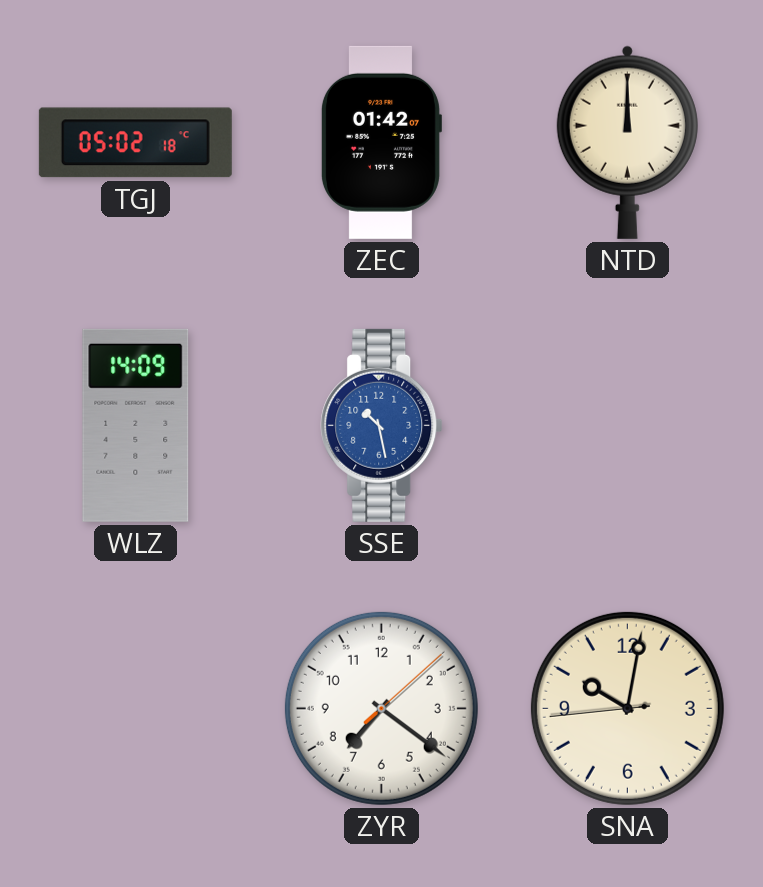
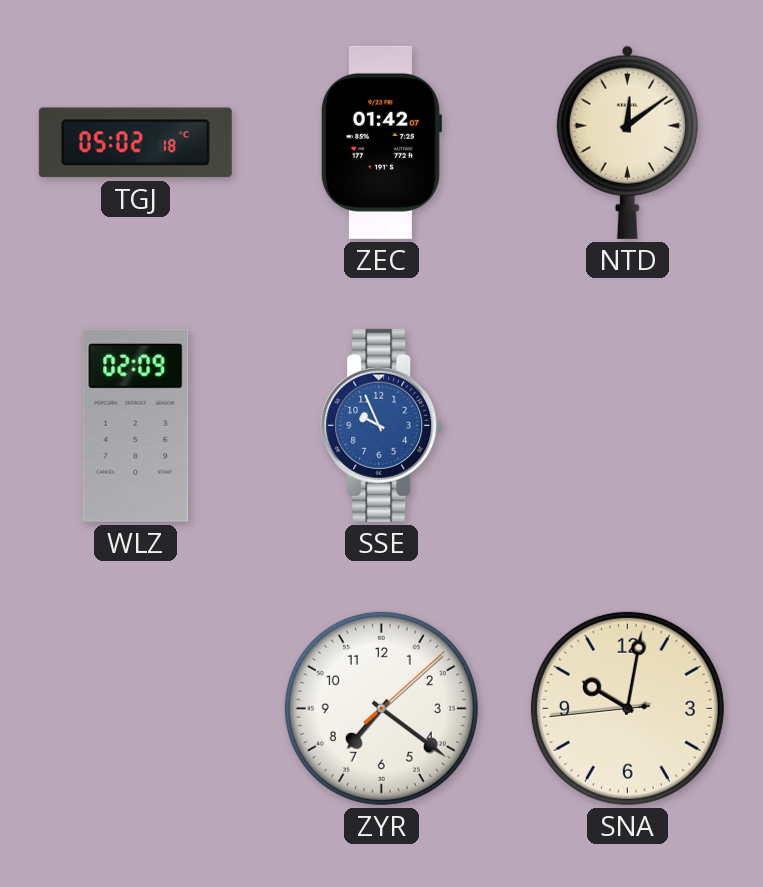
NTD: 12:00 -> 12:09
WLZ: 14:09 -> 02:09
SSE: 10:28 -> 9:56
